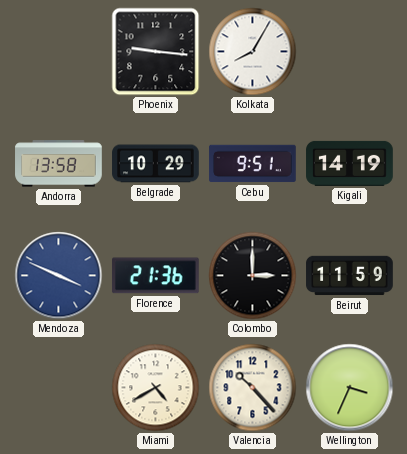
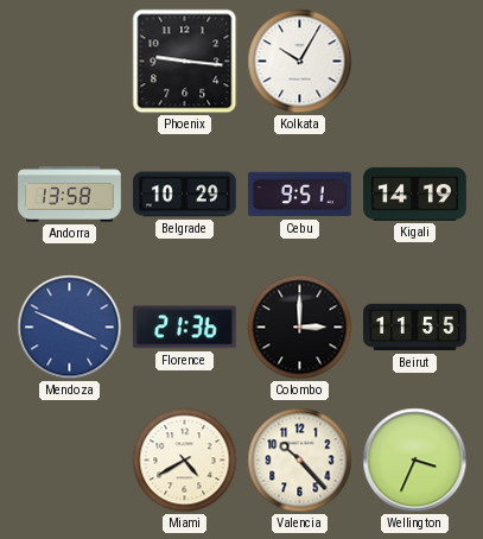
Kolkata: 8:05 -> 10:05
Beirut: 11:59 -> 11:55
